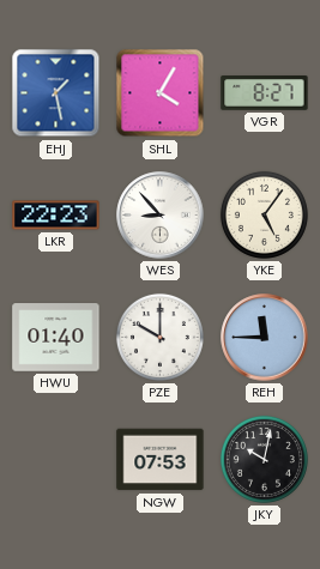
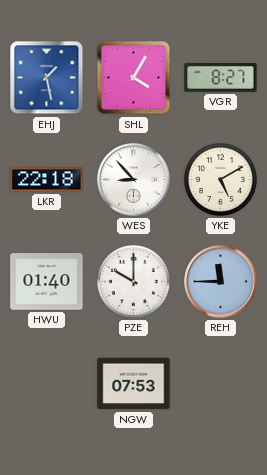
LKR: 22:23 -> 22:18
YKE: 5:06 -> 5:10
JKY: 10:02 -> none
